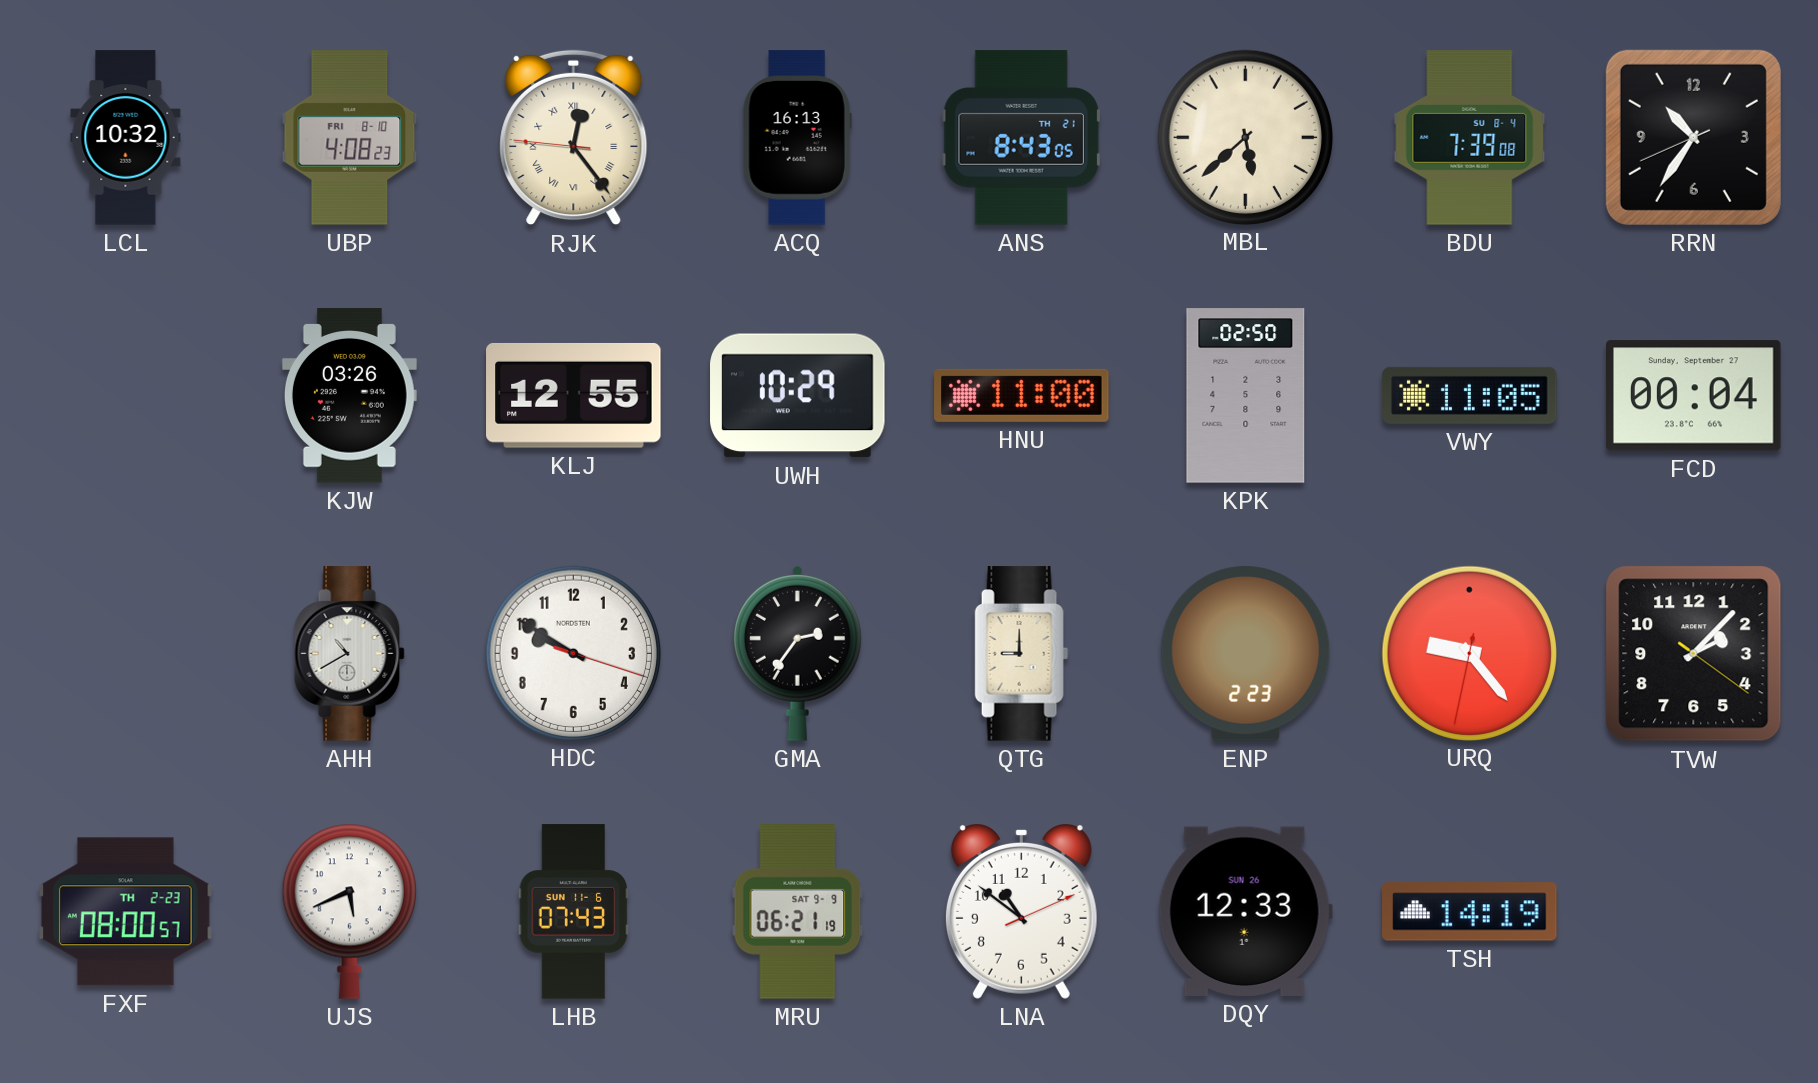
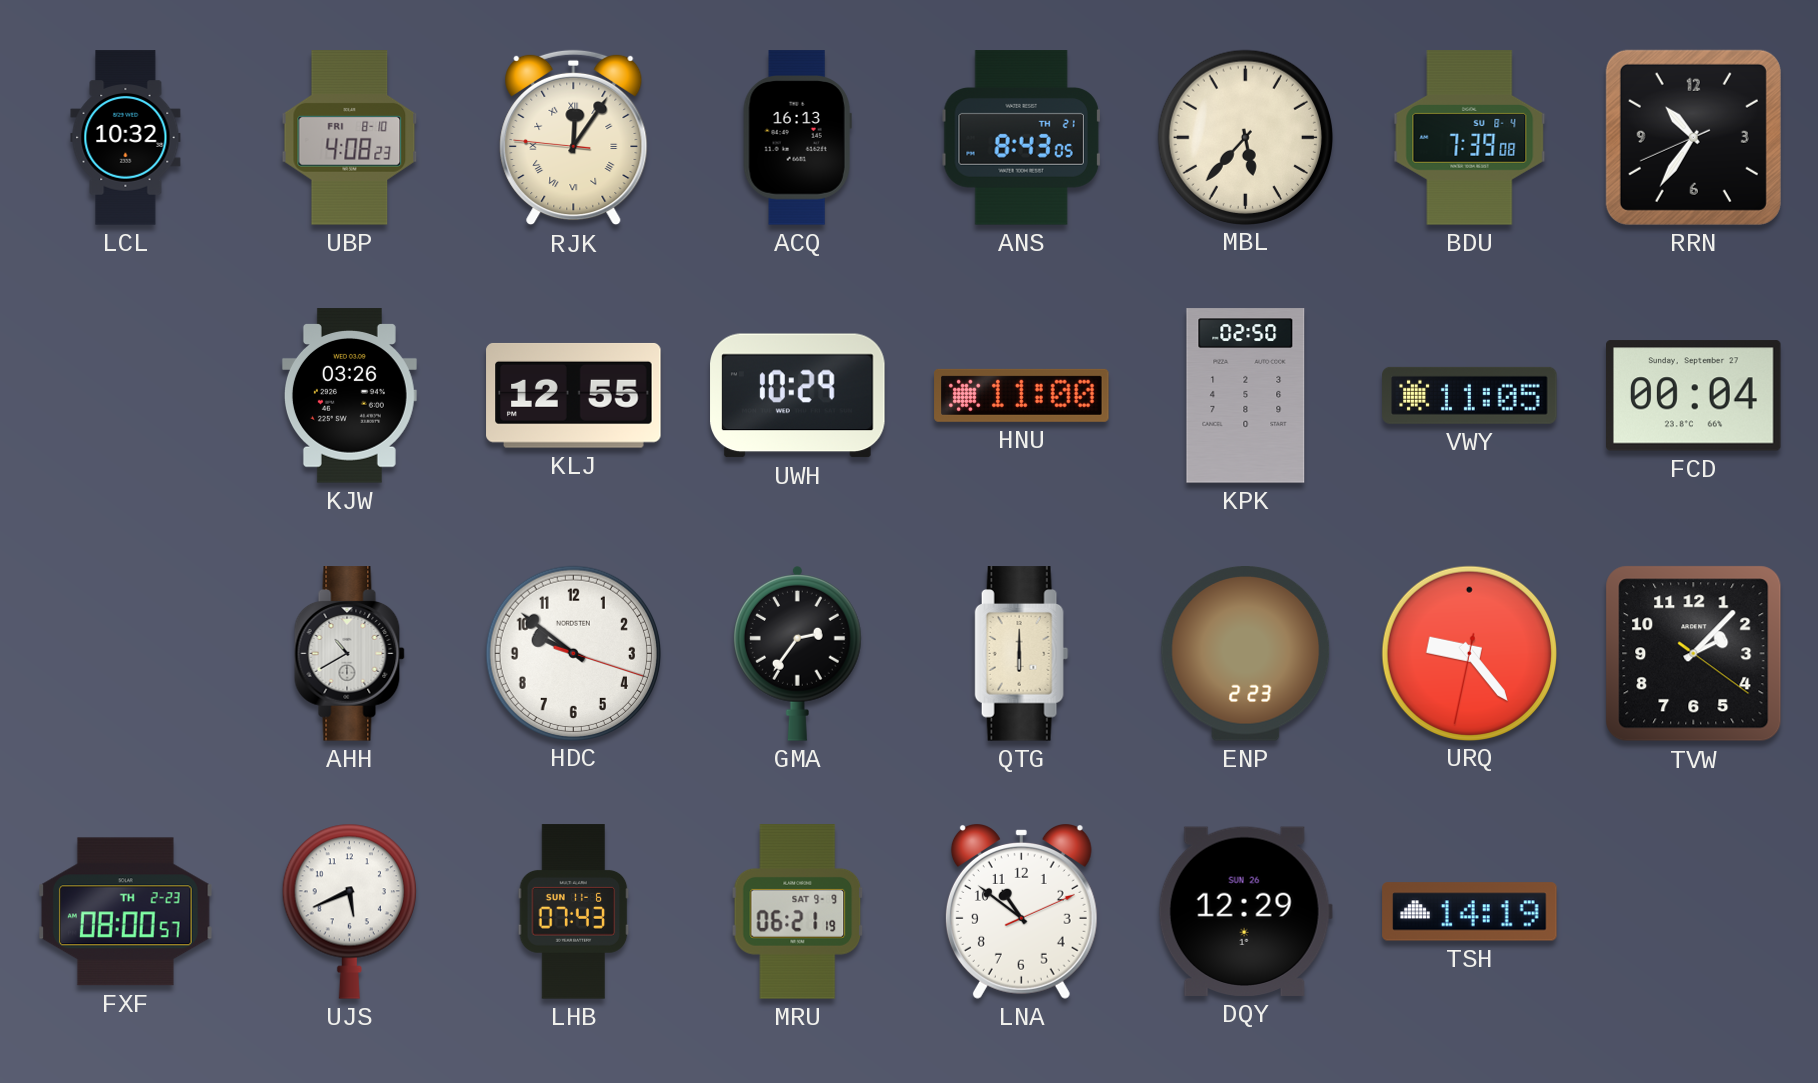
RJK: 12:23 -> 12:05
MBL: 5:38 -> 5:37
HDC: 9:50 -> 9:51
QTG: 9:00 -> 6:00
DQY: 12:33 -> 12:29
